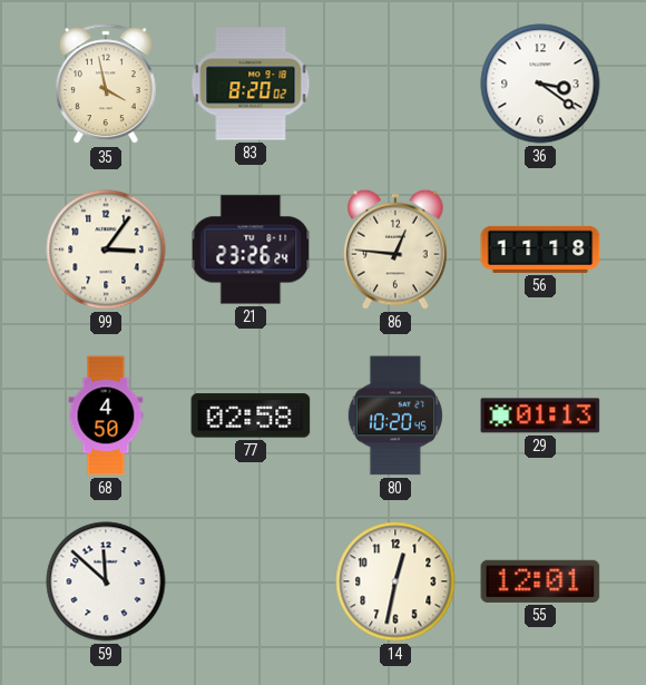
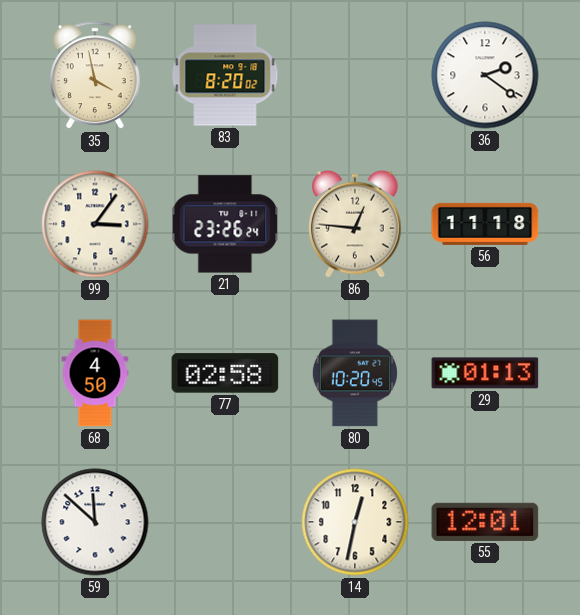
36: 3:21 -> 2:21
